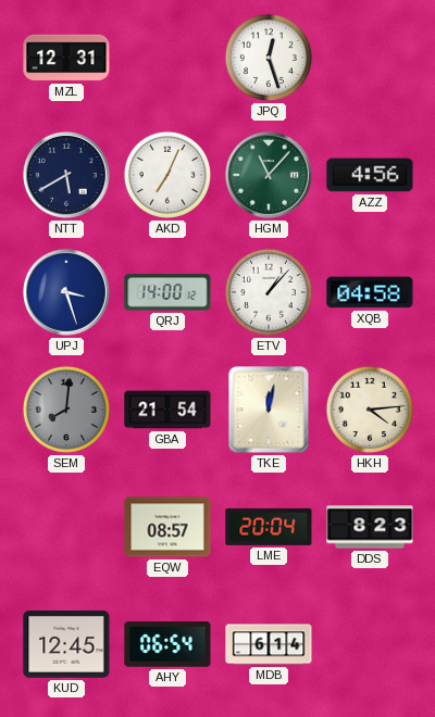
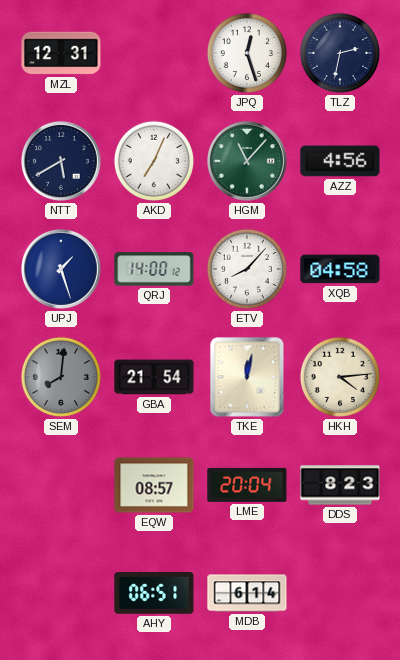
TLZ: none -> 2:32
UPJ: 3:27 -> 1:27
ETV: 1:07 -> 8:07
KUD: 12:45 -> none
AHY: 06:54 -> 06:51
